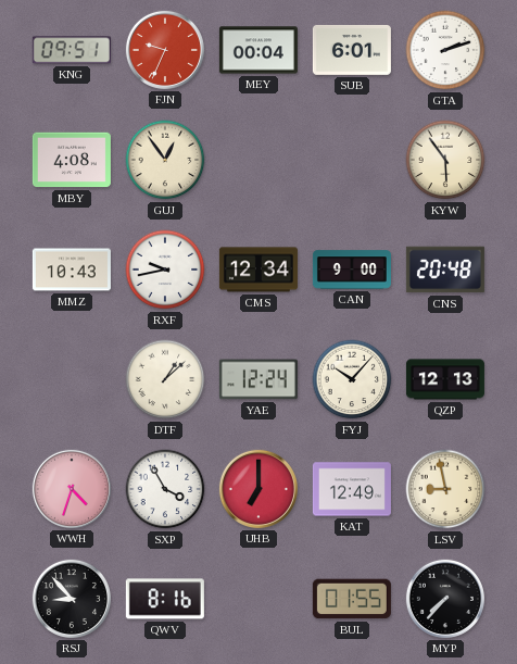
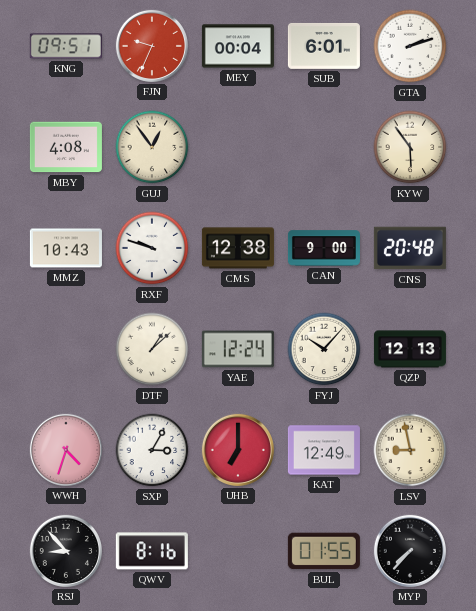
RXF: 9:43 -> 9:48
CMS: 12:34 -> 12:38
SXP: 3:55 -> 3:05
